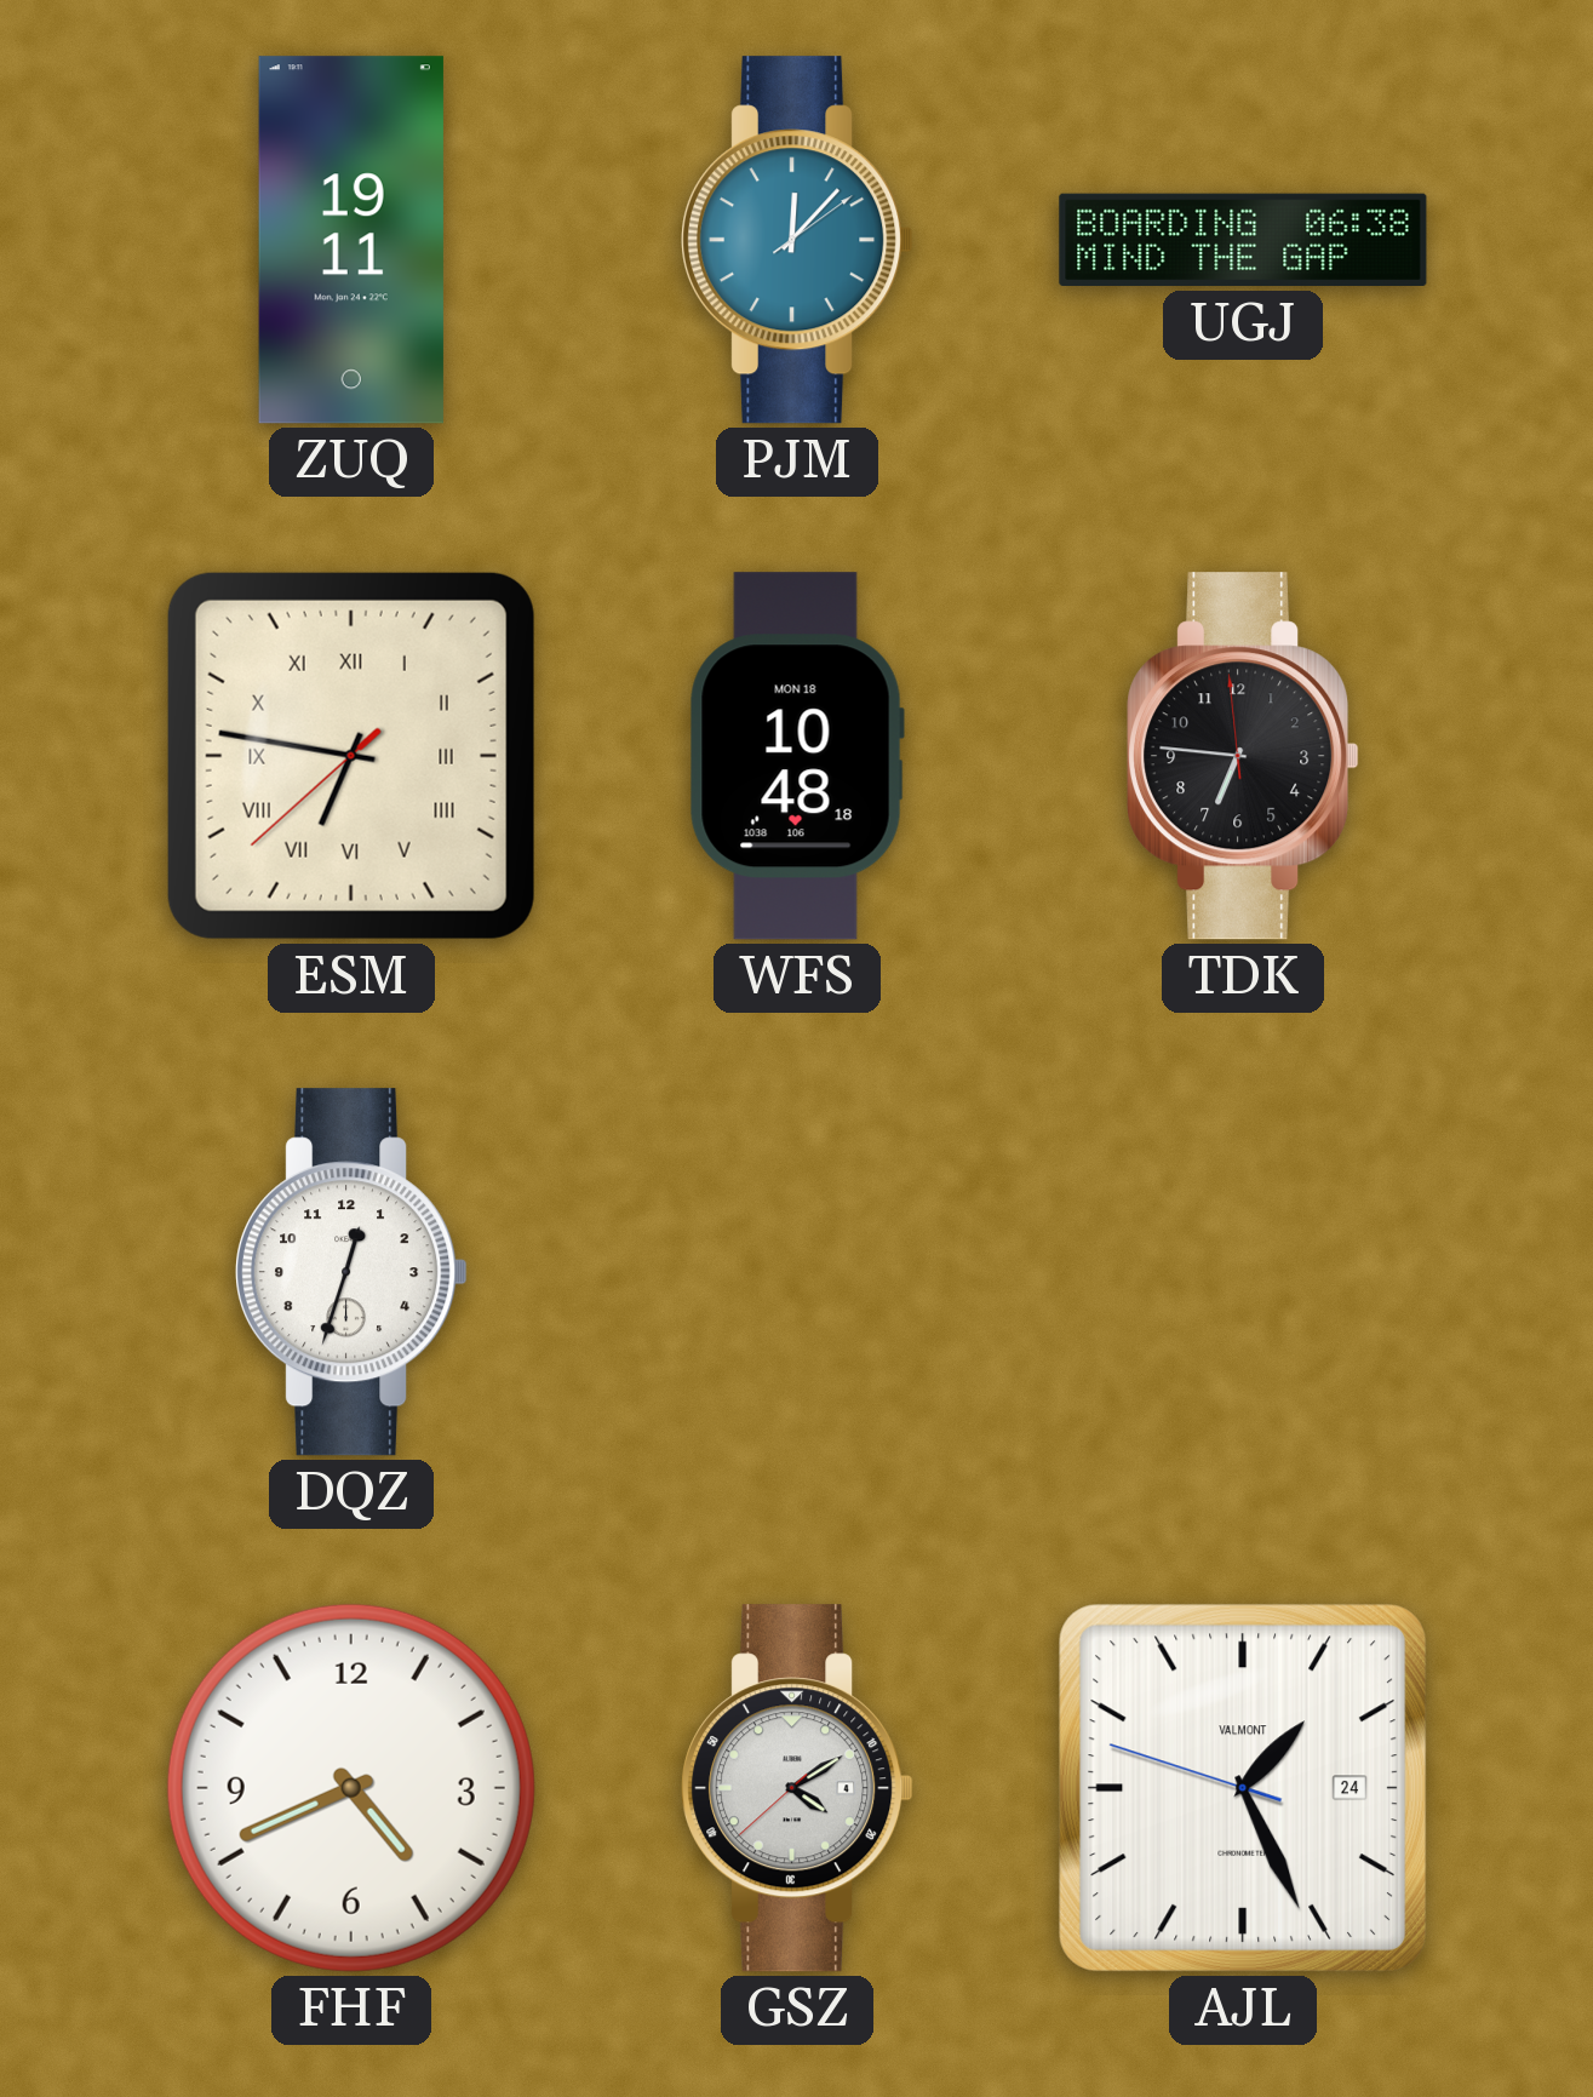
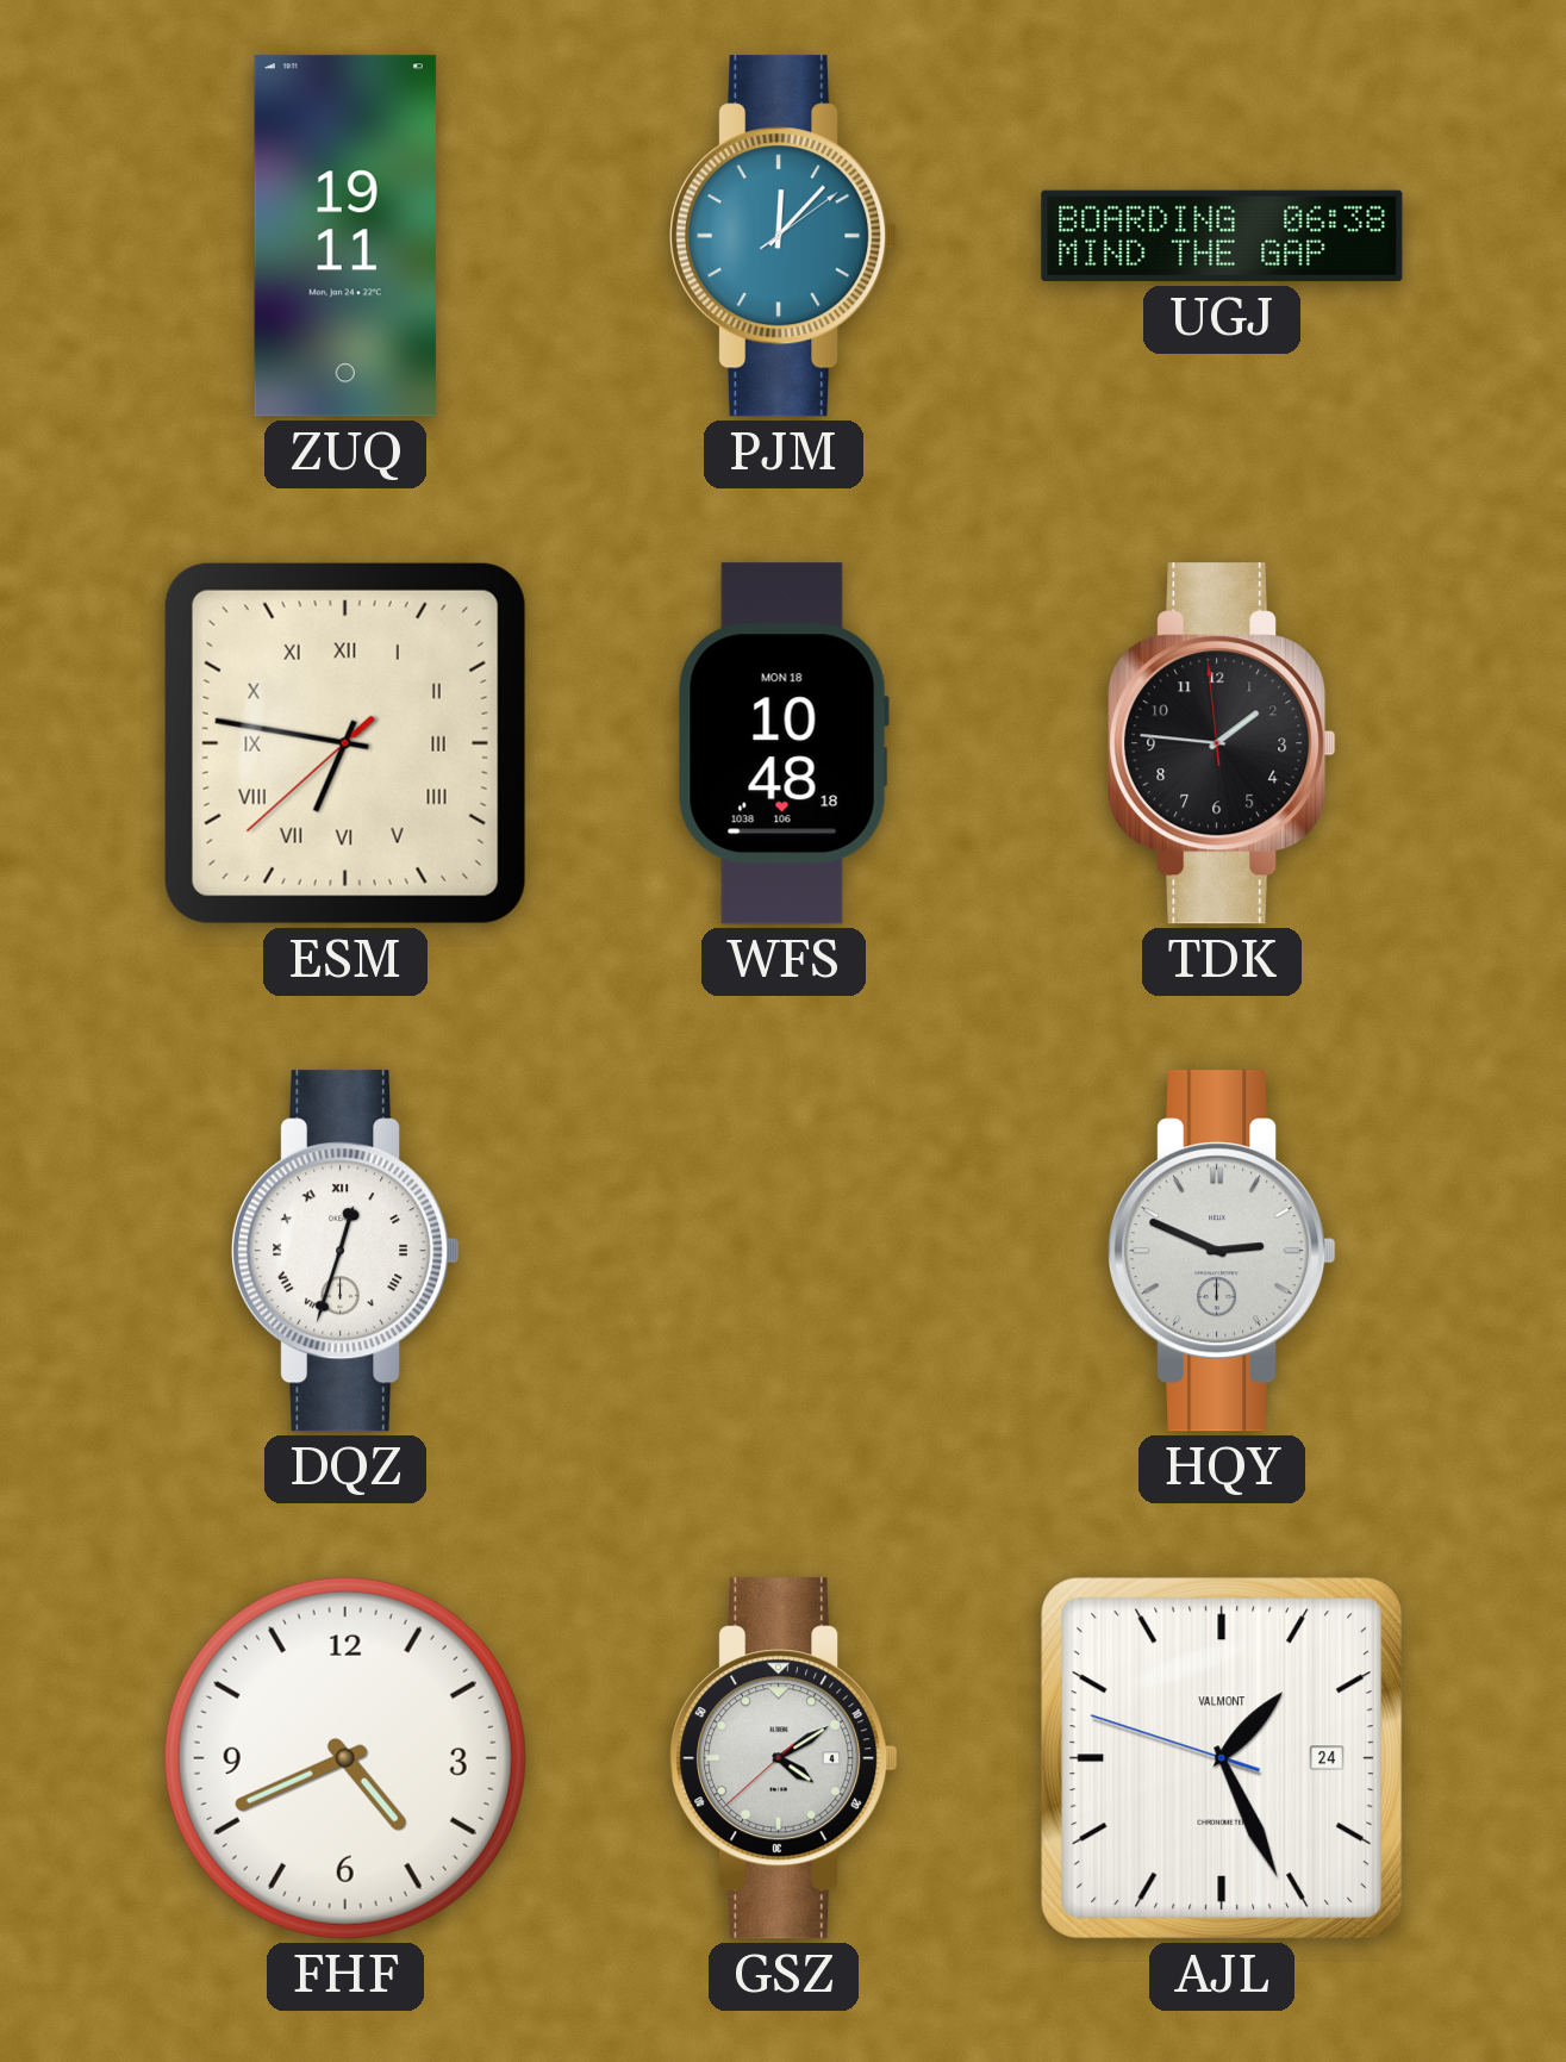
TDK: 6:45 -> 1:45
DQZ numerals: Arabic -> Roman
HQY: none -> 2:49
